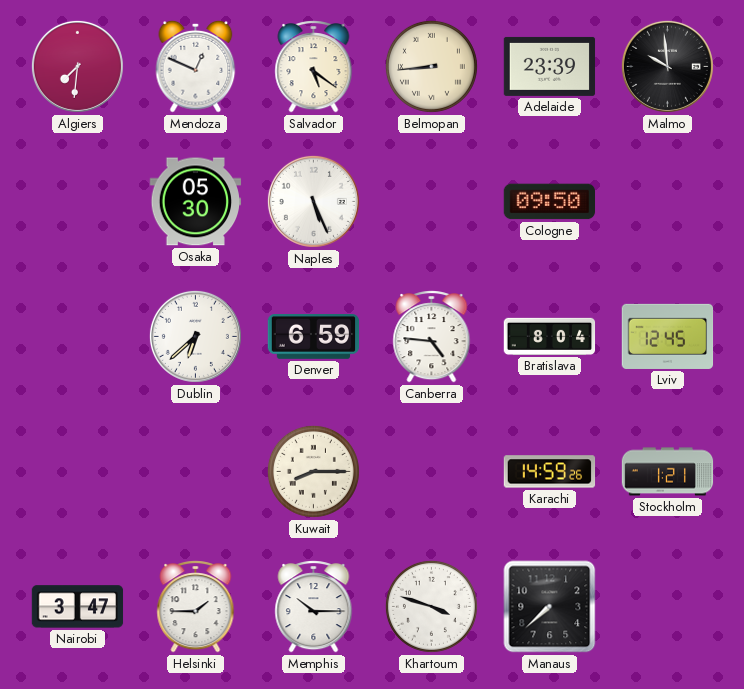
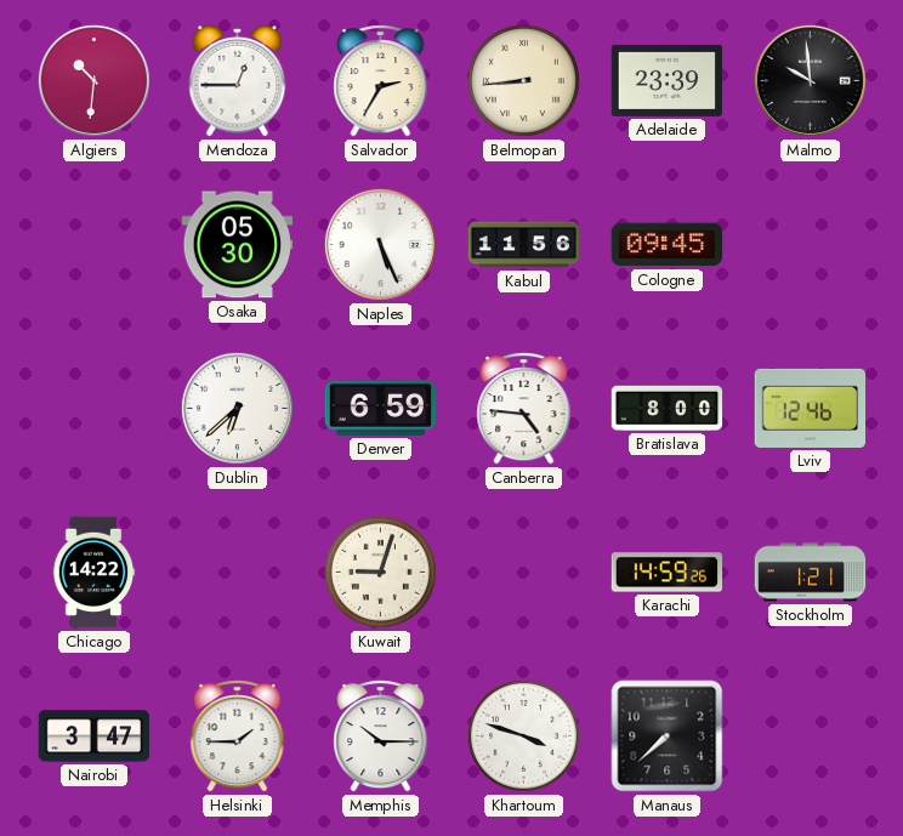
Algiers: 7:31 -> 10:31
Mendoza: 12:49 -> 12:45
Salvador: 5:21 -> 2:35
Kabul: none -> 11:56
Cologne: 09:50 -> 09:45
Bratislava: 8:04 -> 8:00
Lviv: 12:45 -> 12:46
Chicago: none -> 14:22
Kuwait: 8:15 -> 9:03
